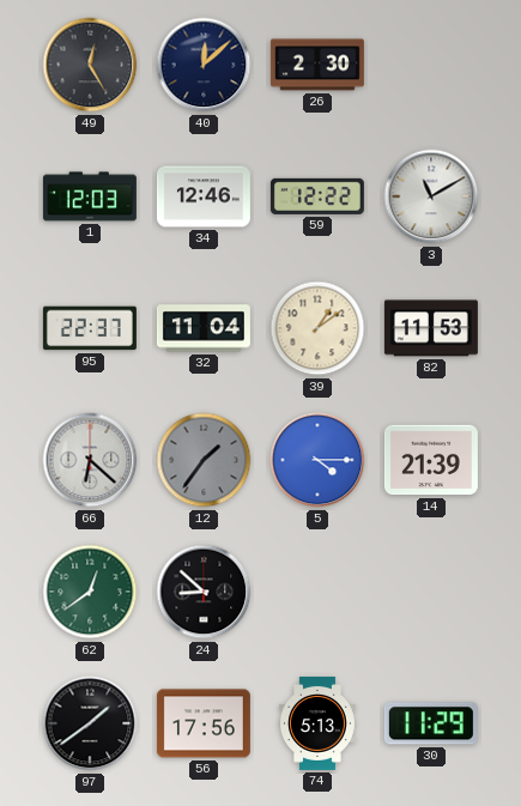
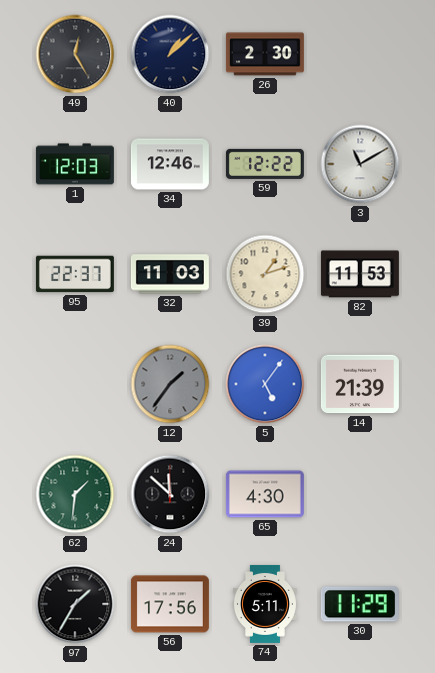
40: 12:08 -> 1:08
32: 11:04 -> 11:03
39: 1:09 -> 1:12
66: 6:22 -> none
5: 4:15 -> 5:06
62: 12:39 -> 1:31
24: 8:52 -> 11:52
65: none -> 4:30
97: 1:39 -> 1:35
74: 5:13 -> 5:11
